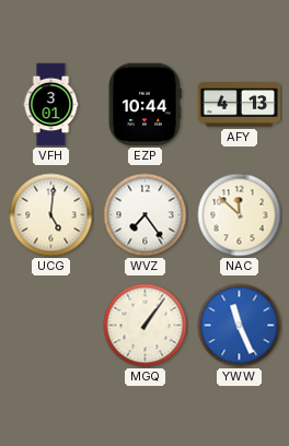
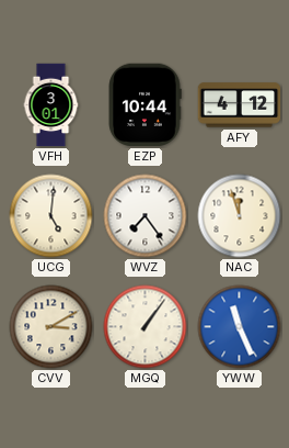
AFY: 4:13 -> 4:12
NAC: 11:52 -> 11:57
CVV: none -> 3:10
